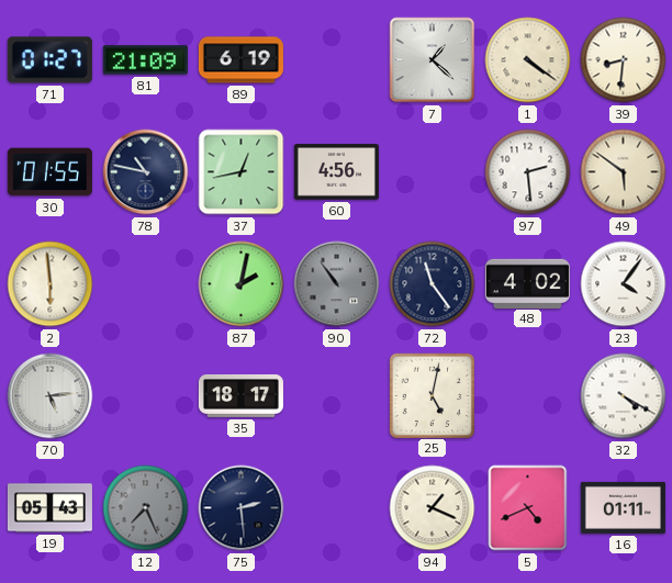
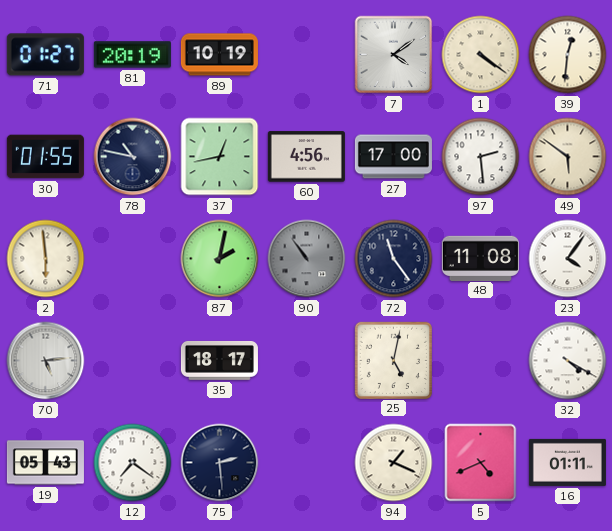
81: 21:09 -> 20:19
89: 6:19 -> 10:19
7: 1:22 -> 4:09
39: 8:31 -> 12:31
27: none -> 17:00
48: 4:02 -> 11:08
12: 7:26 -> 7:21
12 dial: grey -> white
